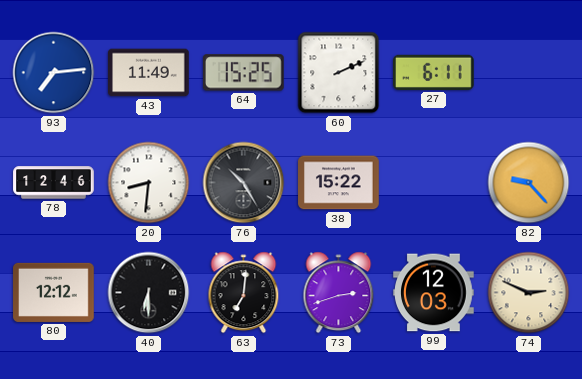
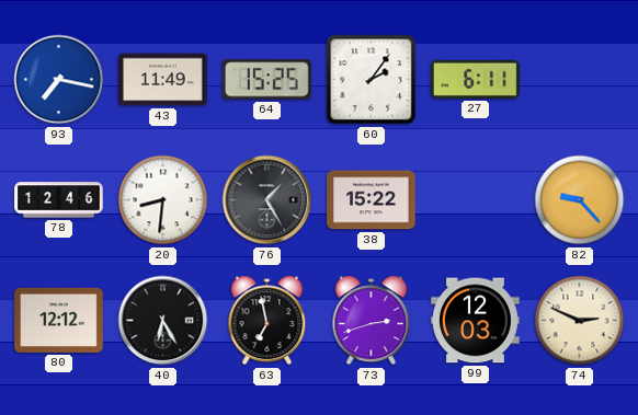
93: 7:14 -> 7:17
60: 2:11 -> 2:06
76: 10:25 -> 1:25
40: 6:30 -> 6:25
63: 7:01 -> 6:58
